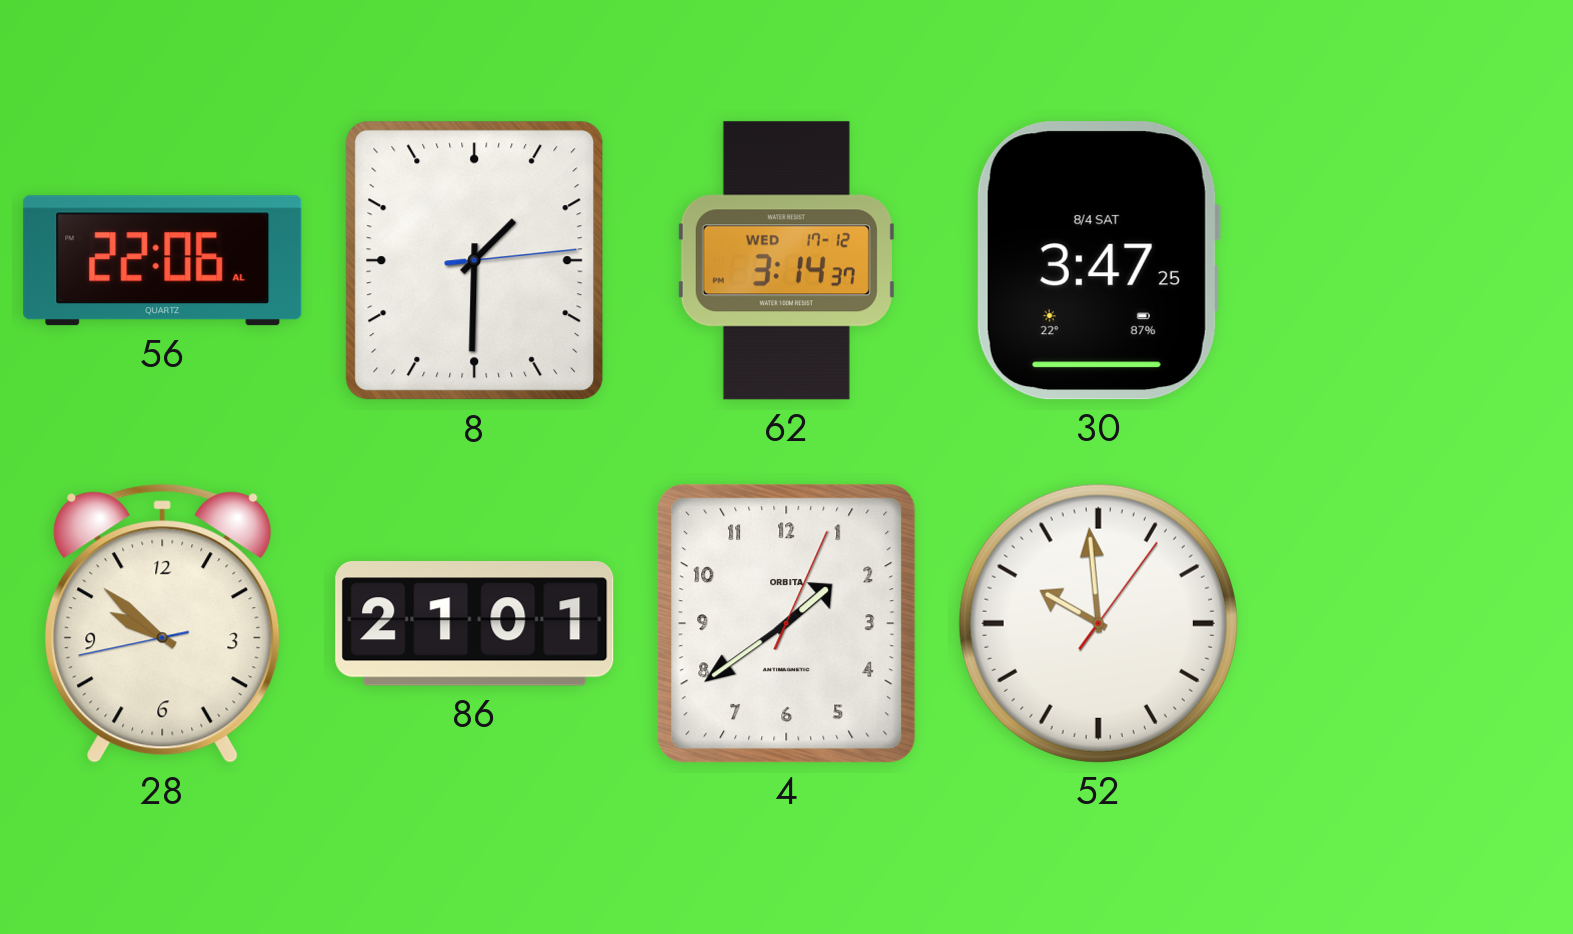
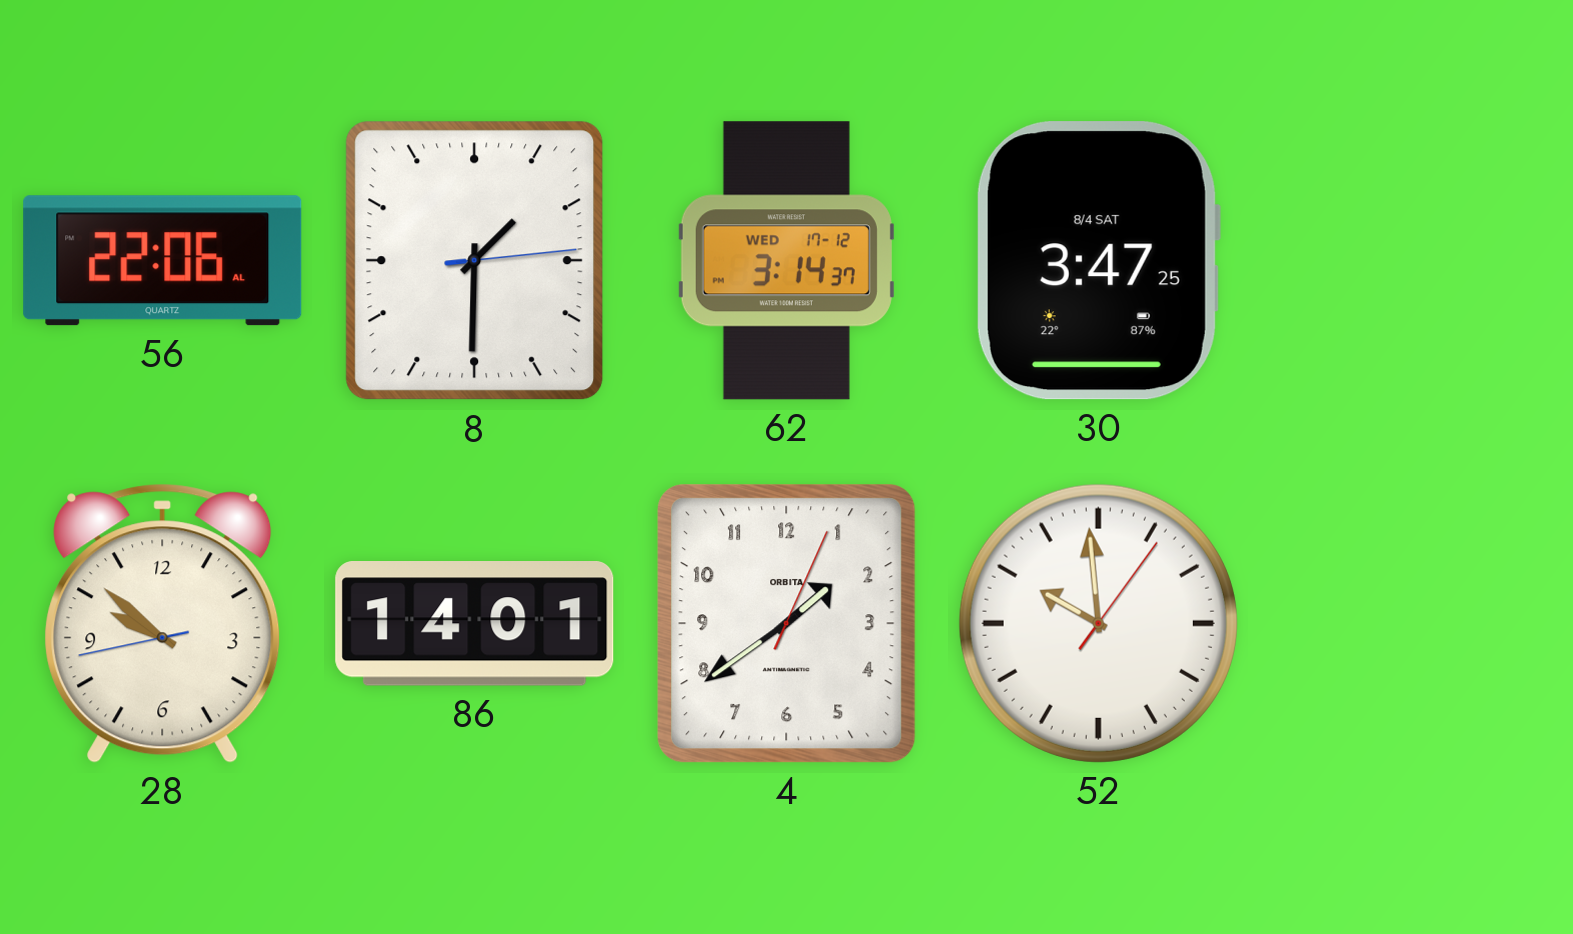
86: 21:01 -> 14:01
